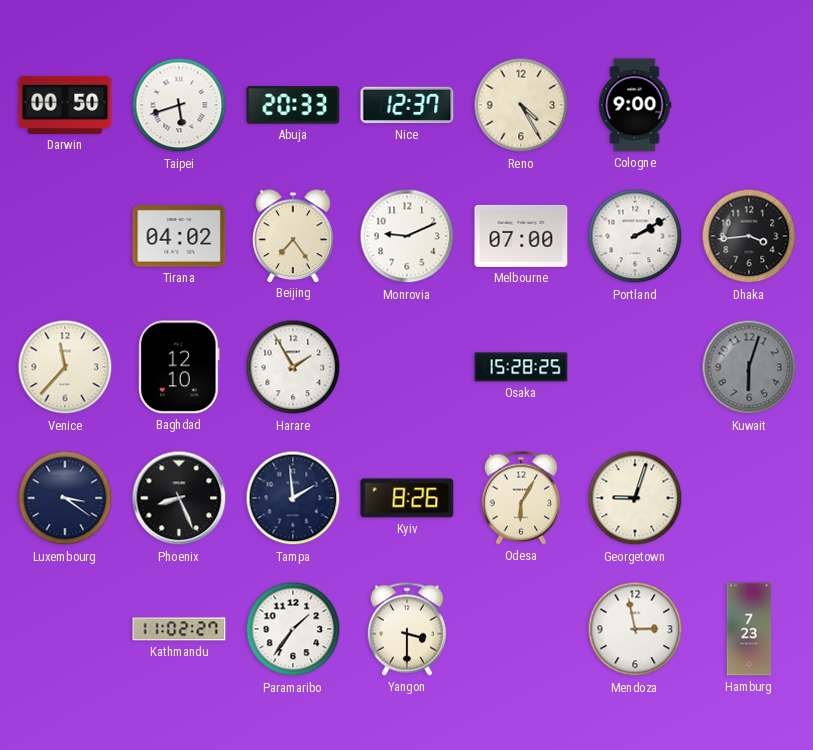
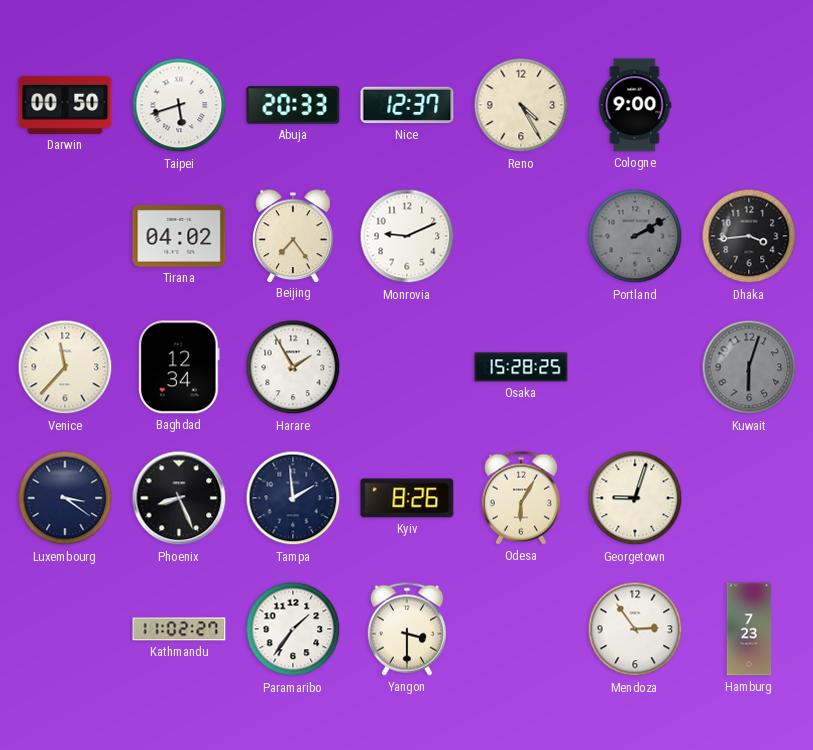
Melbourne: 07:00 -> none
Portland dial: white -> grey
Baghdad: 12:10 -> 12:34
Mendoza: 2:58 -> 2:54
